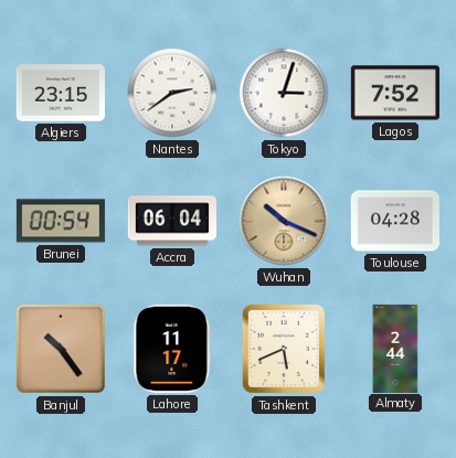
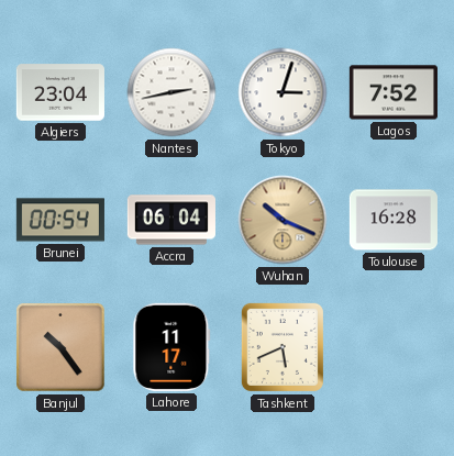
Algiers: 23:15 -> 23:04
Nantes: 2:39 -> 2:43
Toulouse: 04:28 -> 16:28
Almaty: 2:44 -> none
